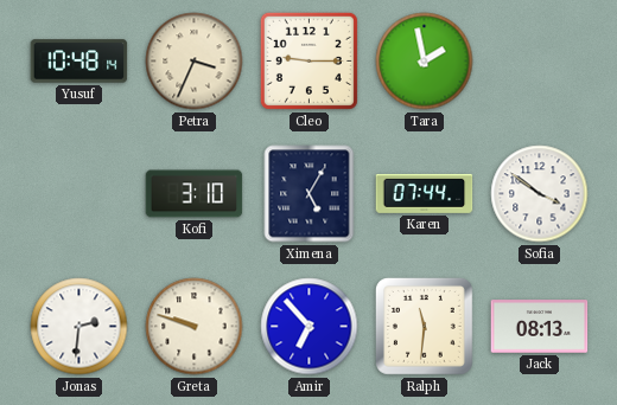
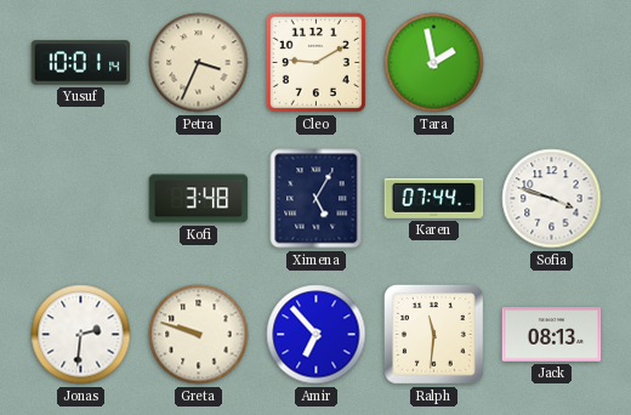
Yusuf: 10:48 -> 10:01
Cleo: 9:15 -> 9:10
Kofi: 3:10 -> 3:48
Sofia: 3:51 -> 3:48
